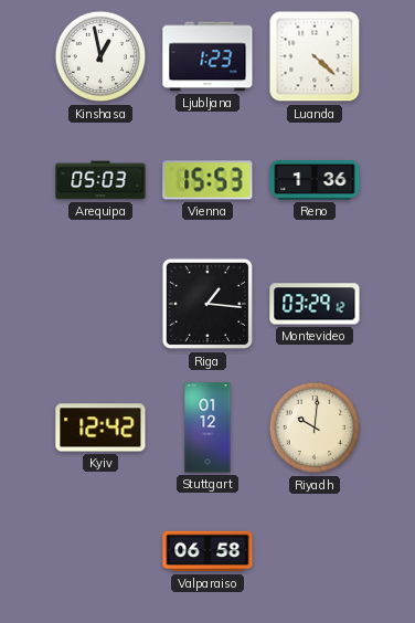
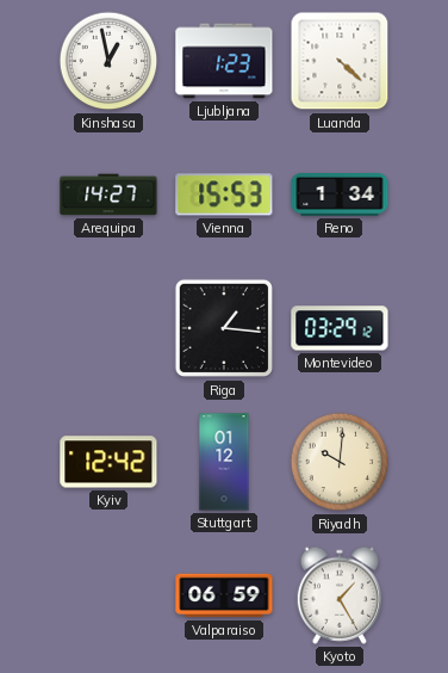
Arequipa: 05:03 -> 14:27
Reno: 1:36 -> 1:34
Valparaiso: 06:58 -> 06:59
Kyoto: none -> 1:25
